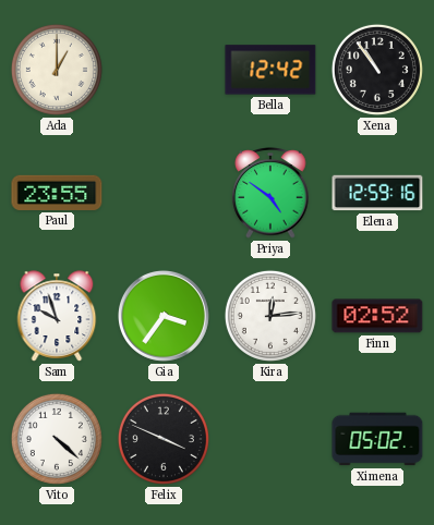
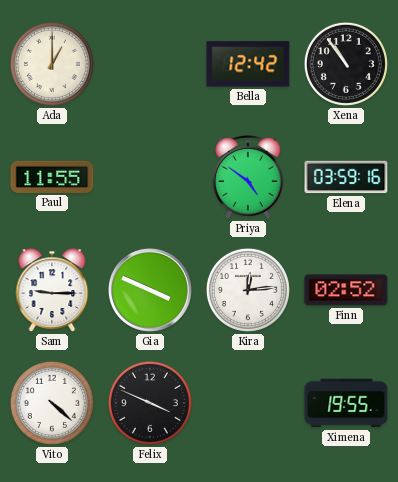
Paul: 23:55 -> 11:55
Elena: 12:59 -> 03:59
Sam: 9:57 -> 9:15
Gia: 3:36 -> 3:49
Ximena: 05:02 -> 19:55
